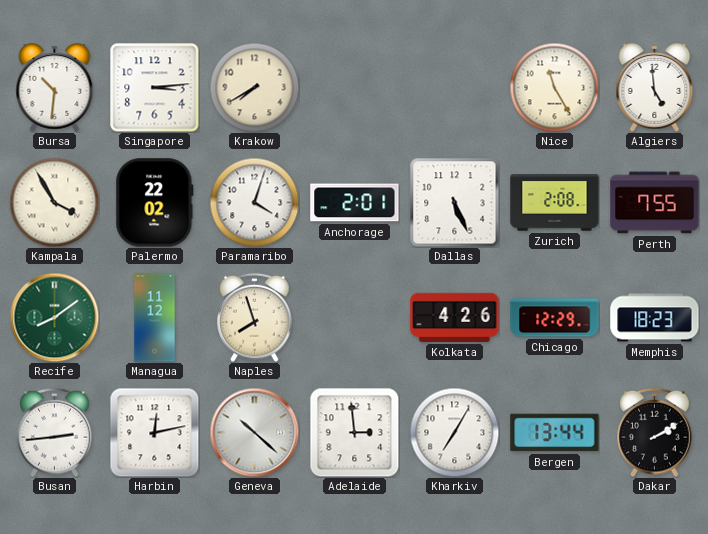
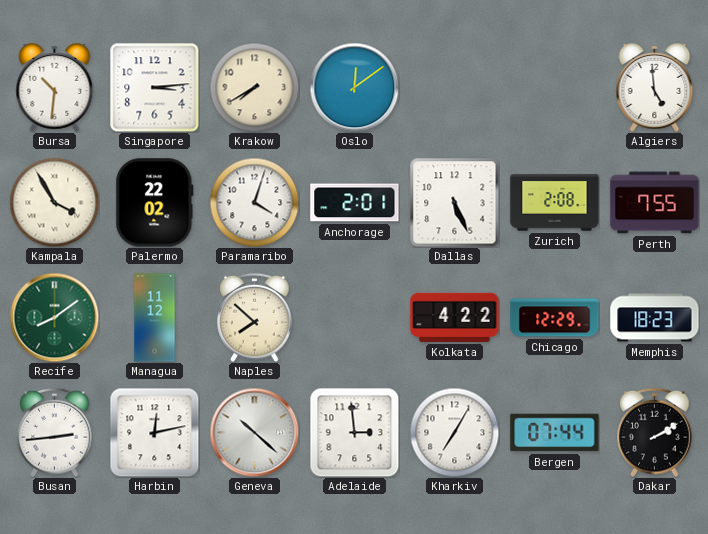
Oslo: none -> 12:09
Nice: 11:25 -> none
Naples: 7:57 -> 7:52
Kolkata: 4:26 -> 4:22
Bergen: 13:44 -> 07:44
